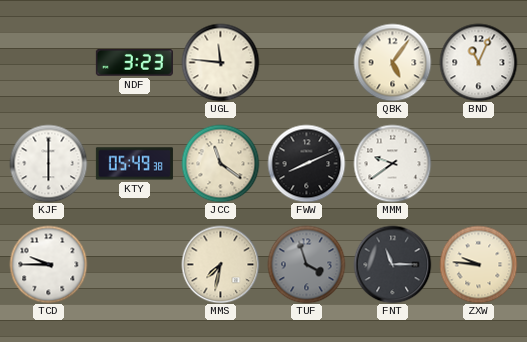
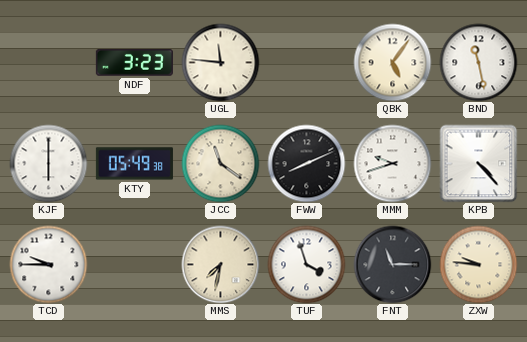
BND: 11:04 -> 11:28
MMM: 9:39 -> 9:42
KPB: none -> 4:23
TUF dial: grey -> white
